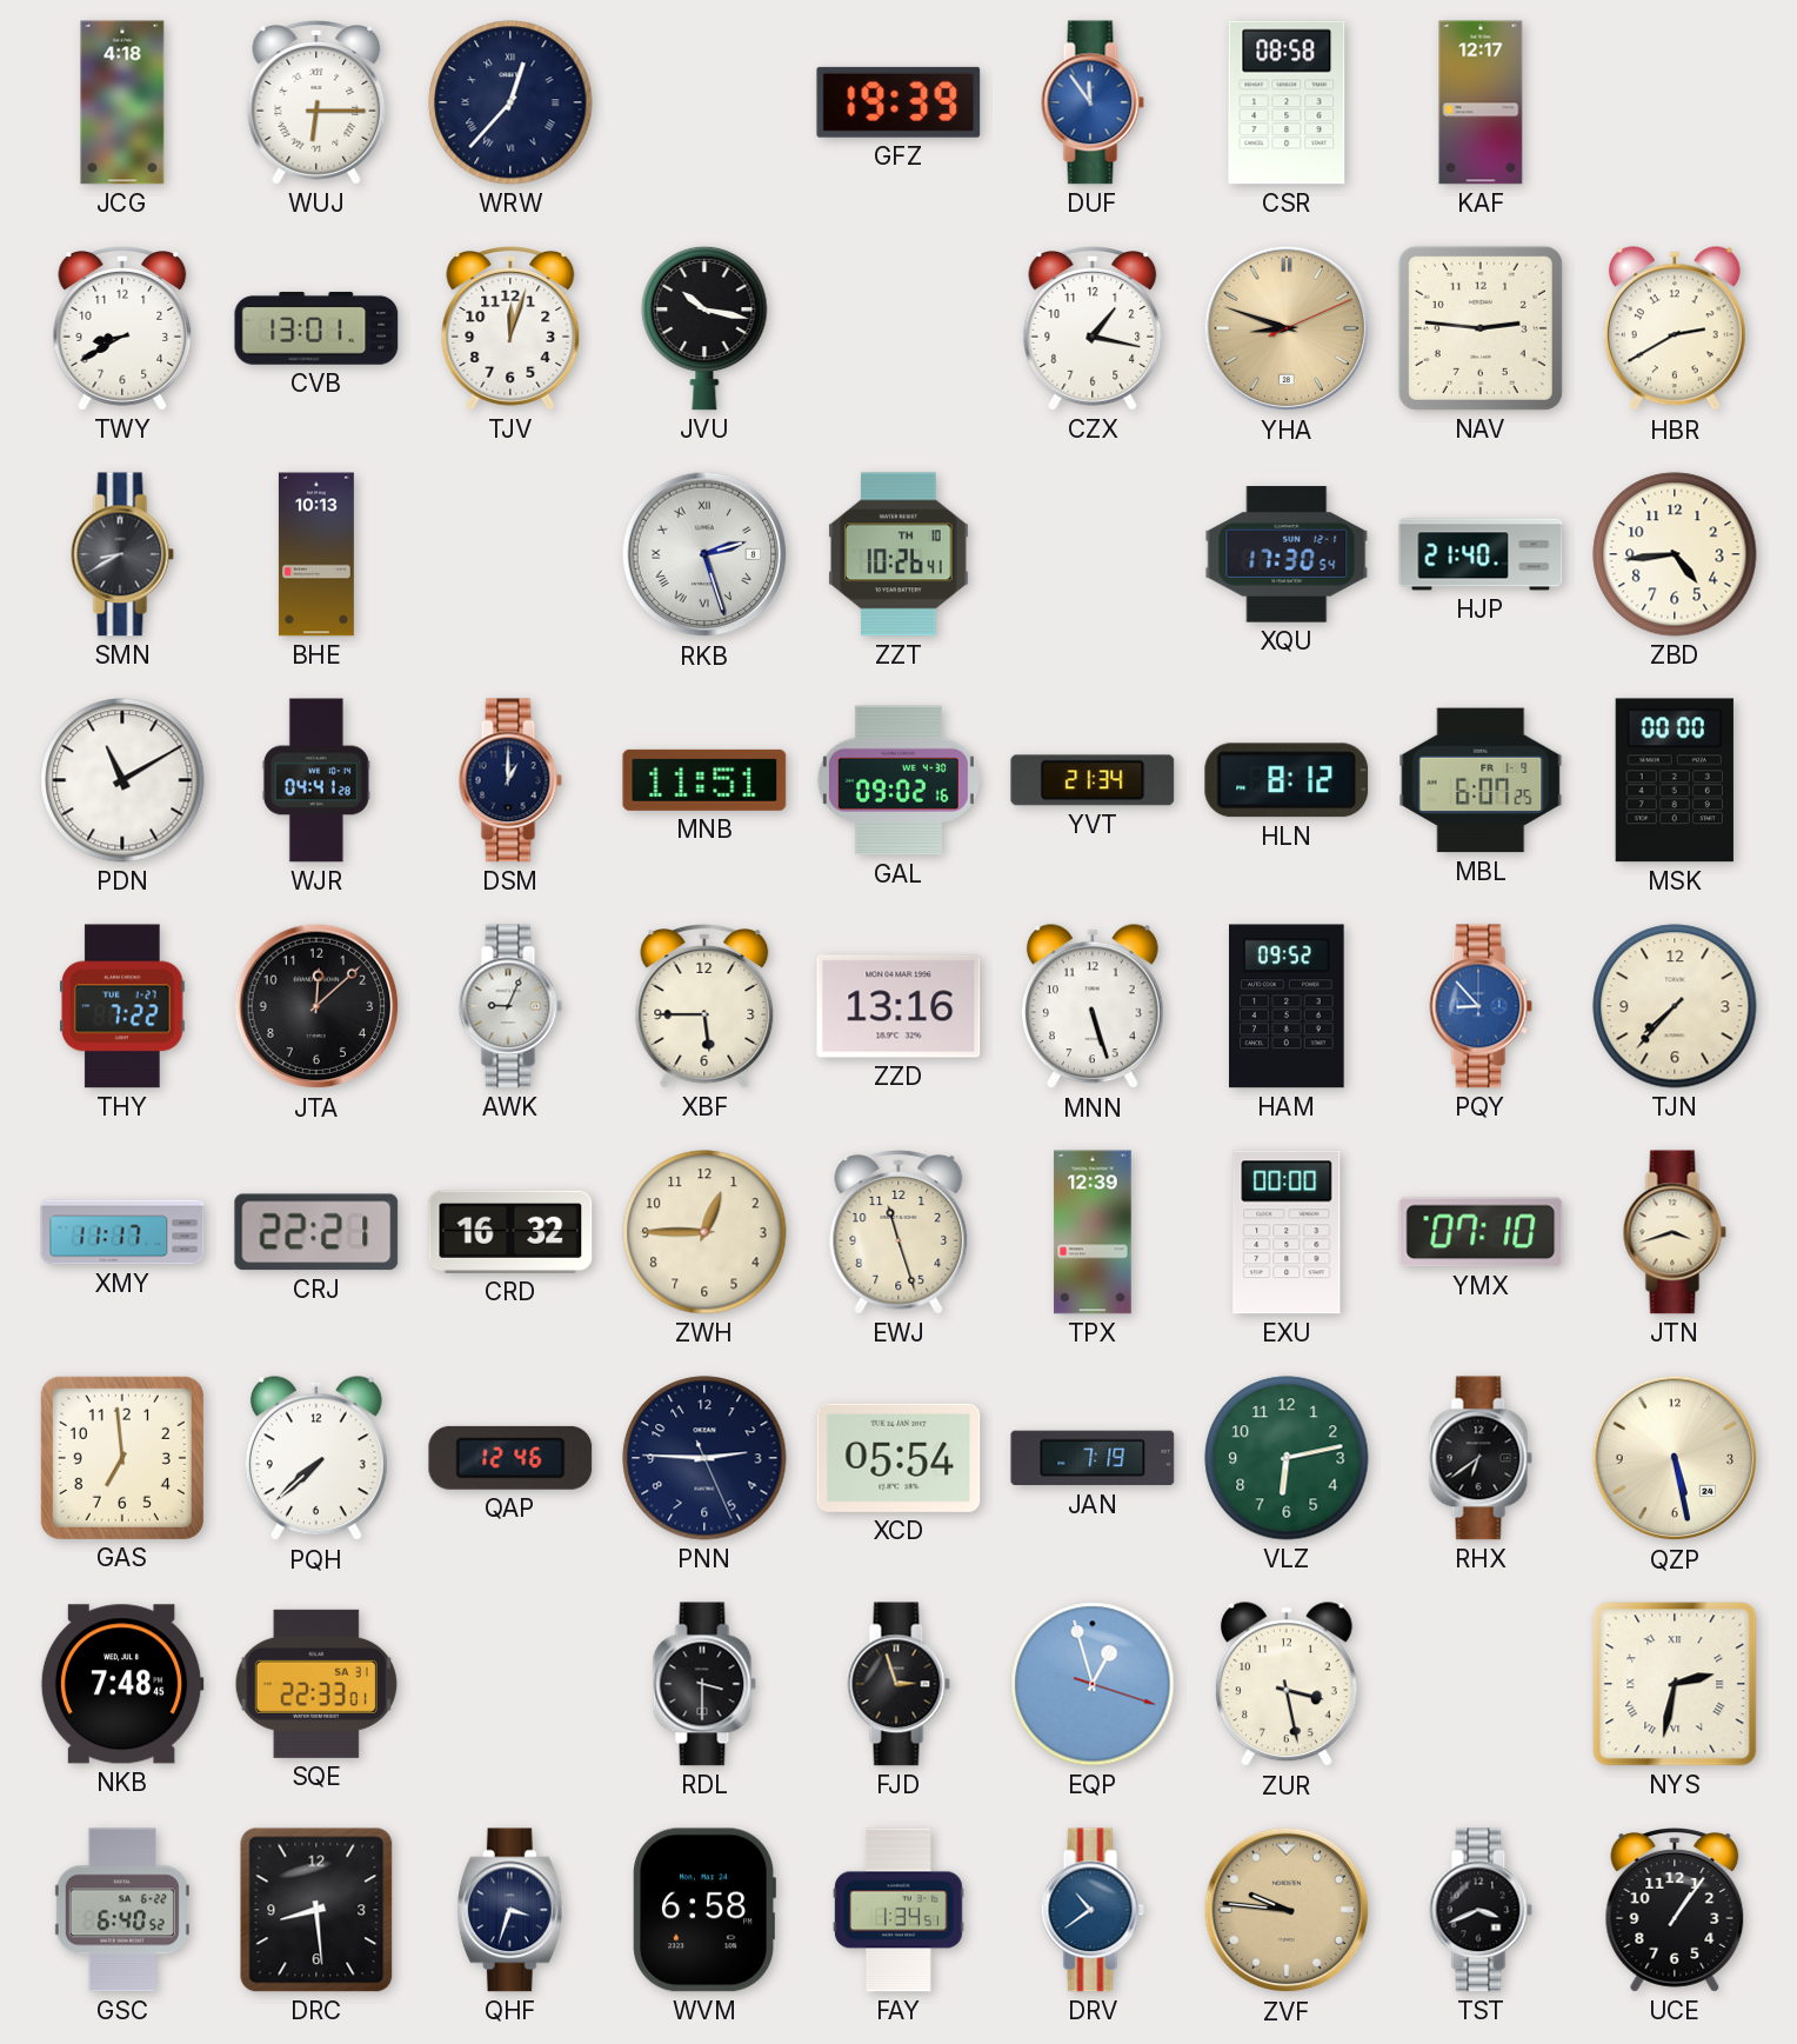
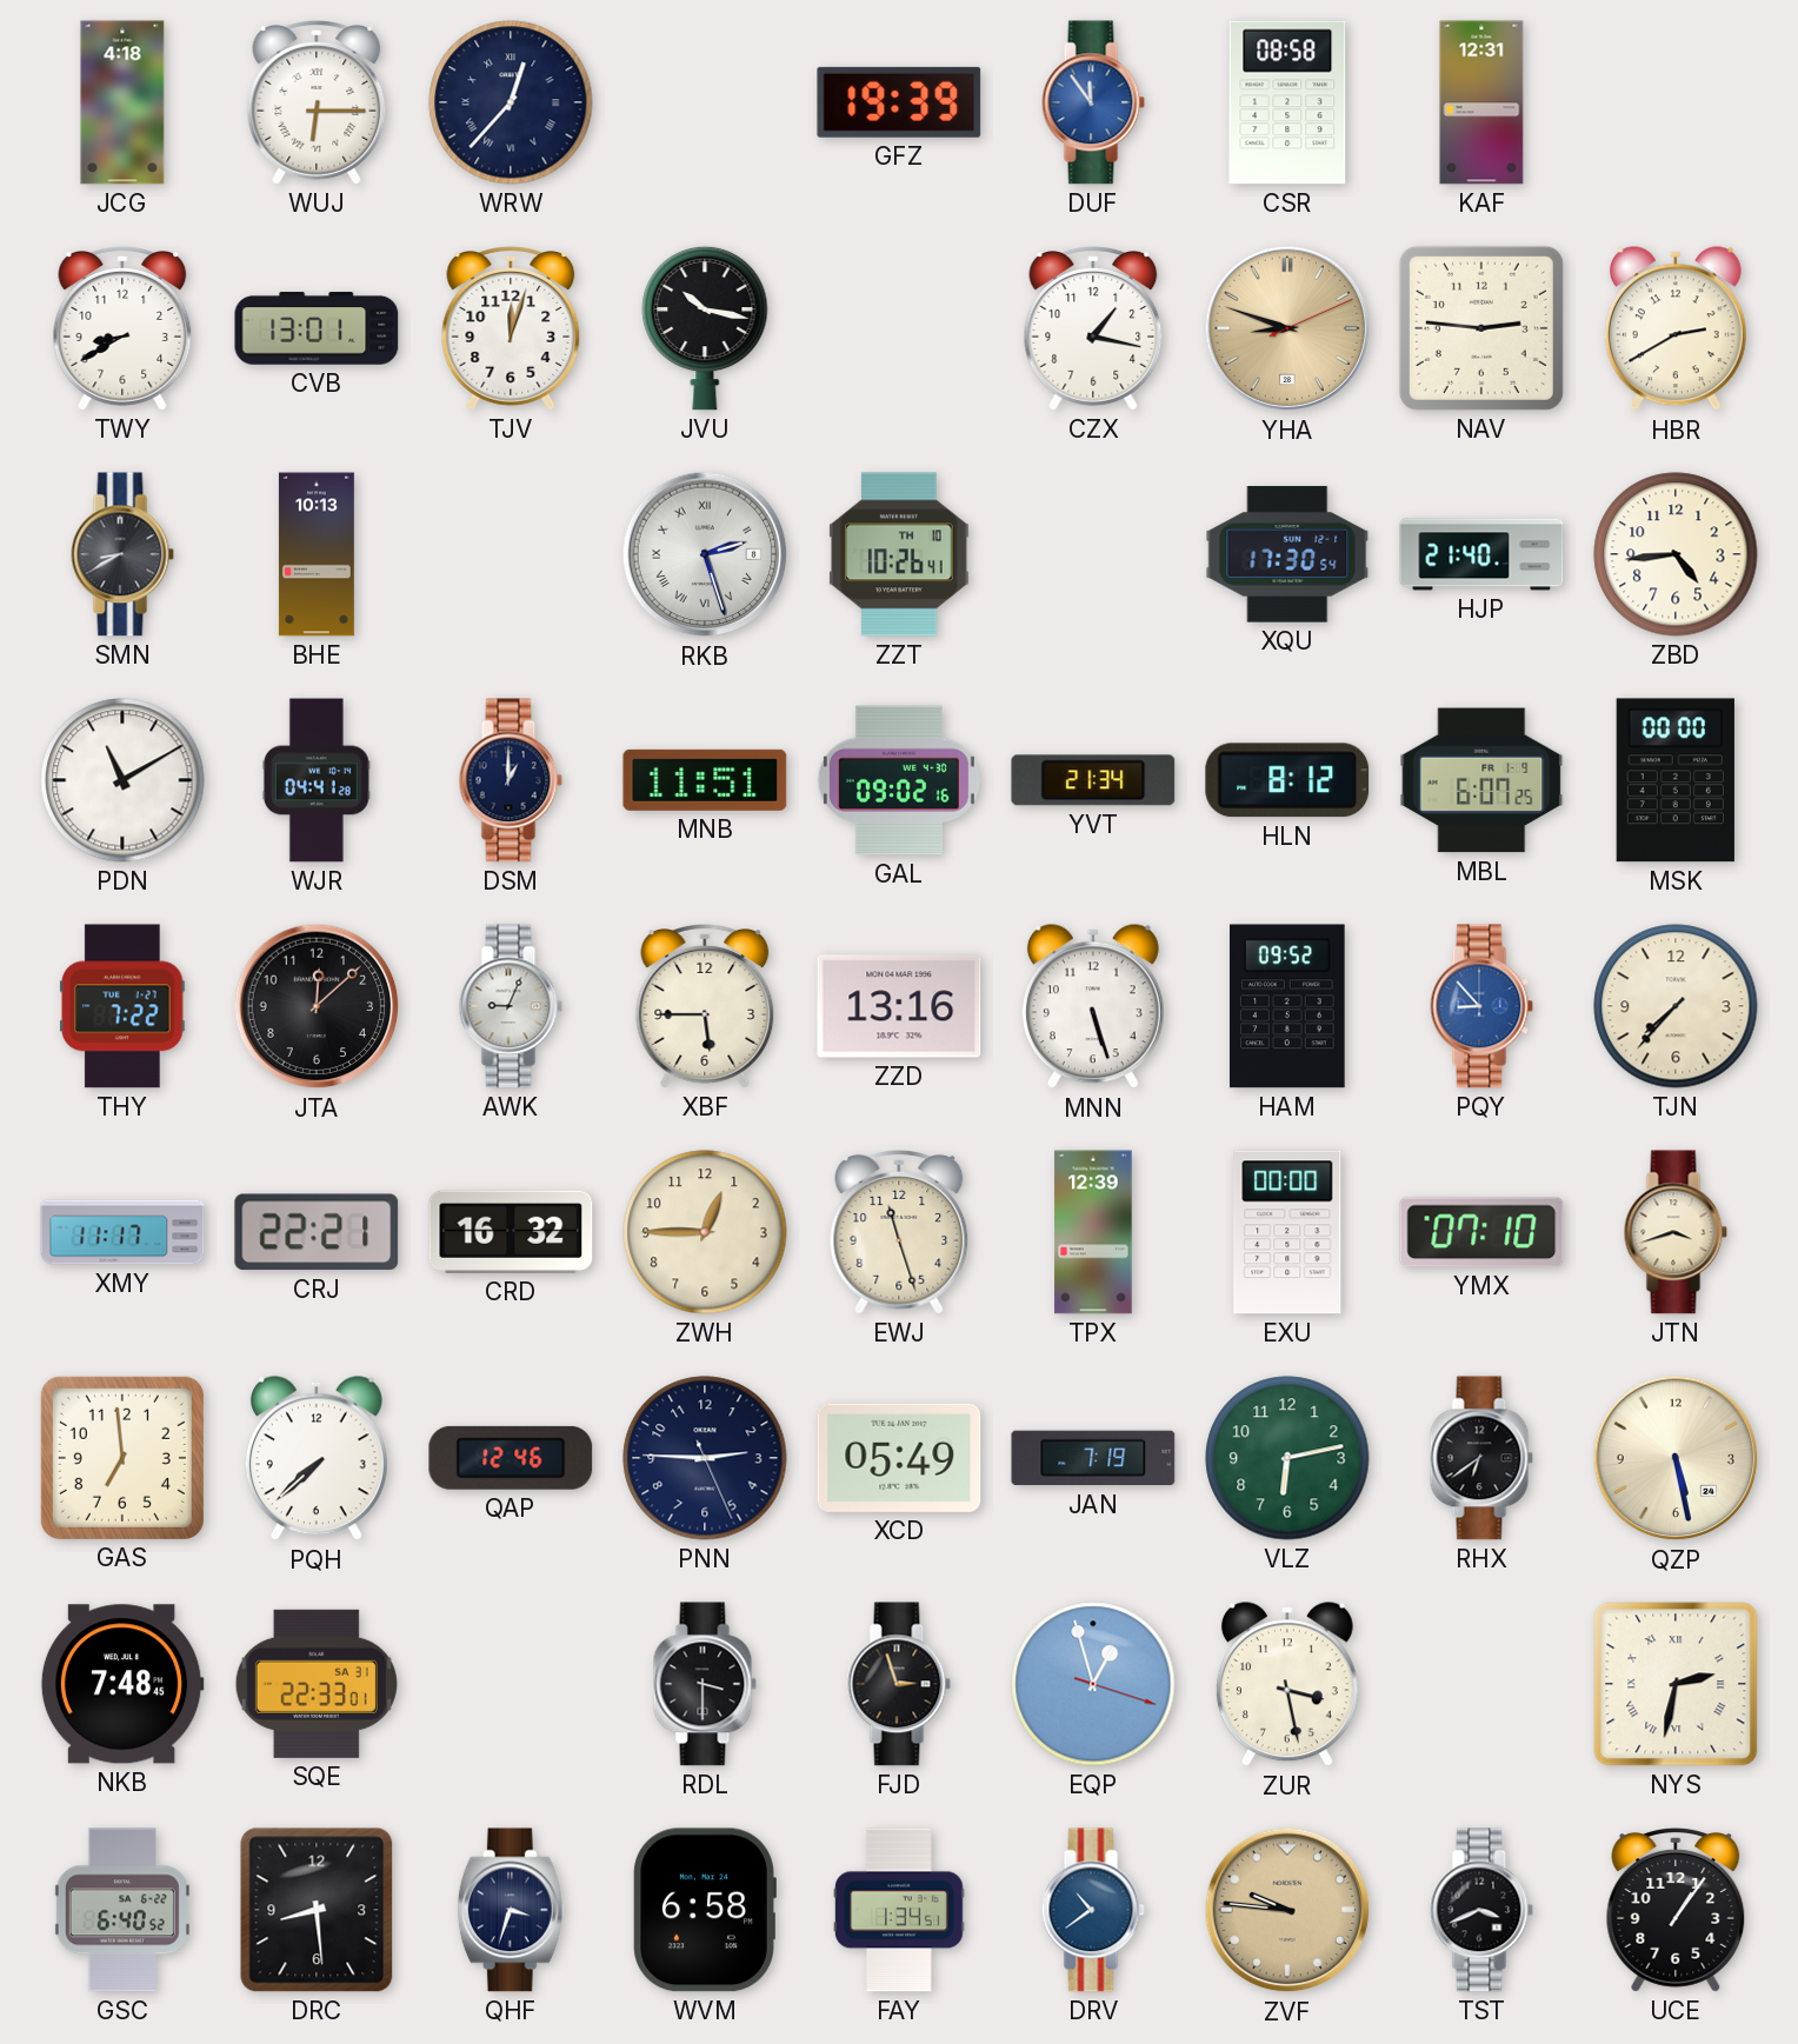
KAF: 12:17 -> 12:31
XCD: 05:54 -> 05:49
